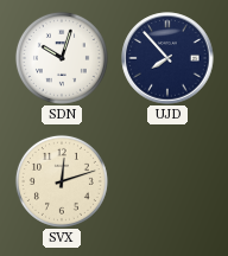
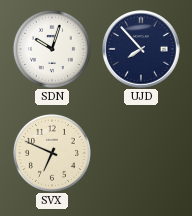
SVX: 12:12 -> 6:49
